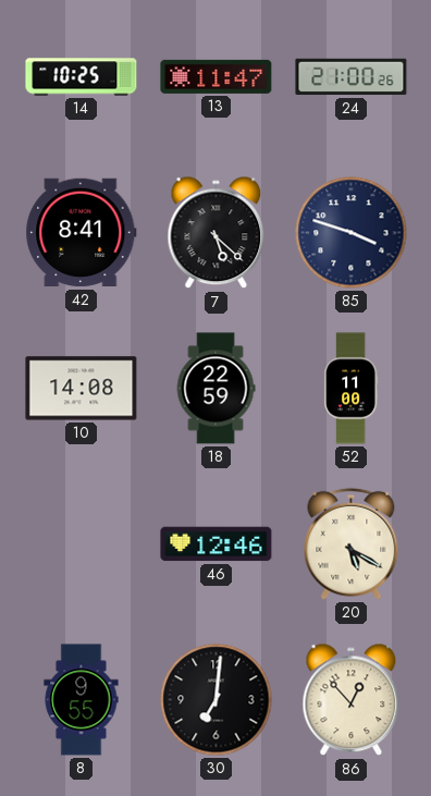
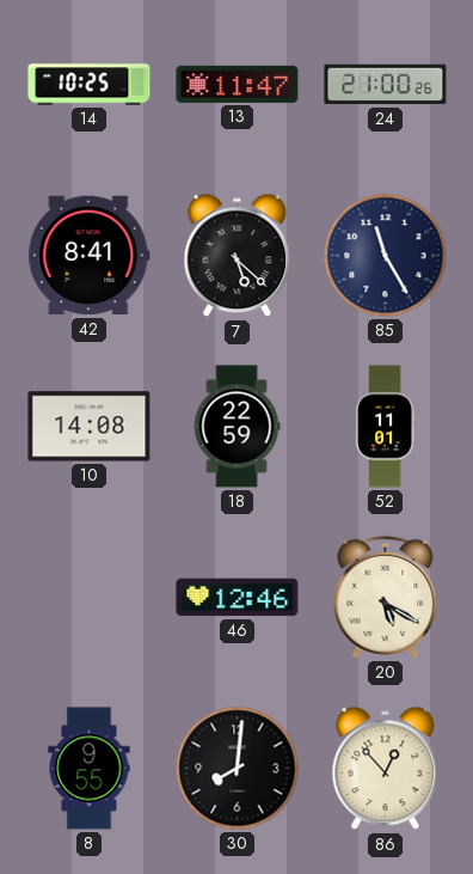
85: 3:48 -> 11:25
52: 11:00 -> 11:01
30: 7:01 -> 8:01
